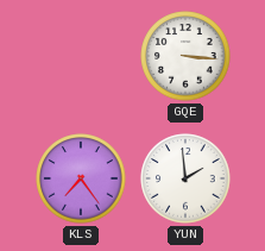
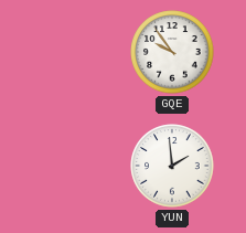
GQE: 3:16 -> 9:54
KLS: 7:24 -> none
